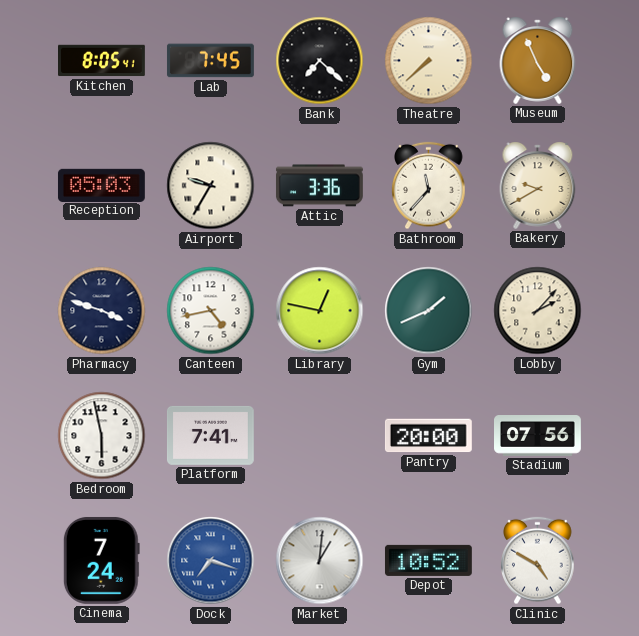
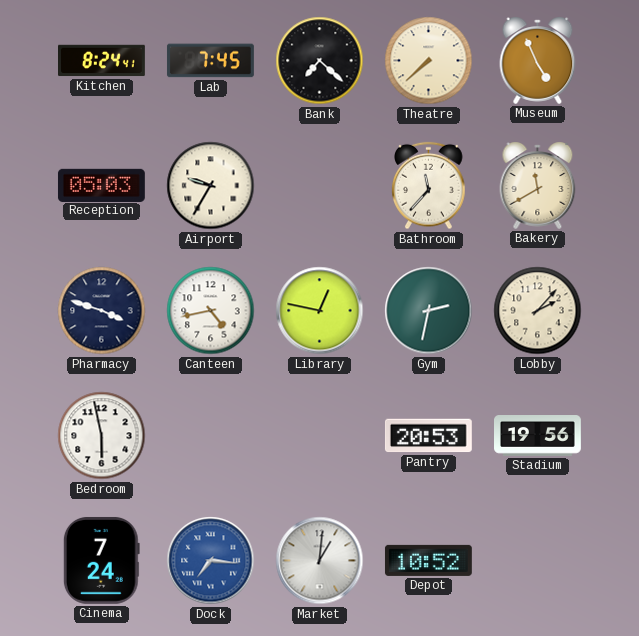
Kitchen: 8:05 -> 8:24
Attic: 3:36 -> none
Bakery: 9:40 -> 11:40
Gym: 1:41 -> 2:32
Platform: 7:41 -> none
Pantry: 20:00 -> 20:53
Stadium: 07:56 -> 19:56
Dock: 7:18 -> 7:16
Clinic: 4:50 -> none
